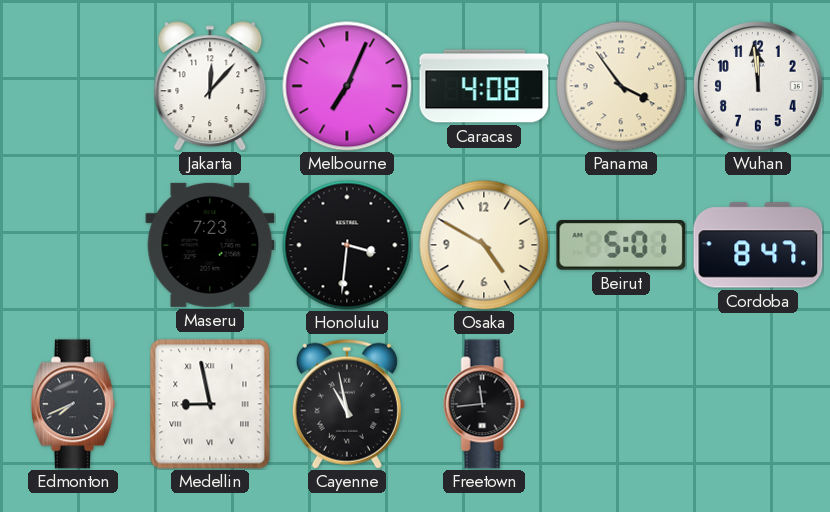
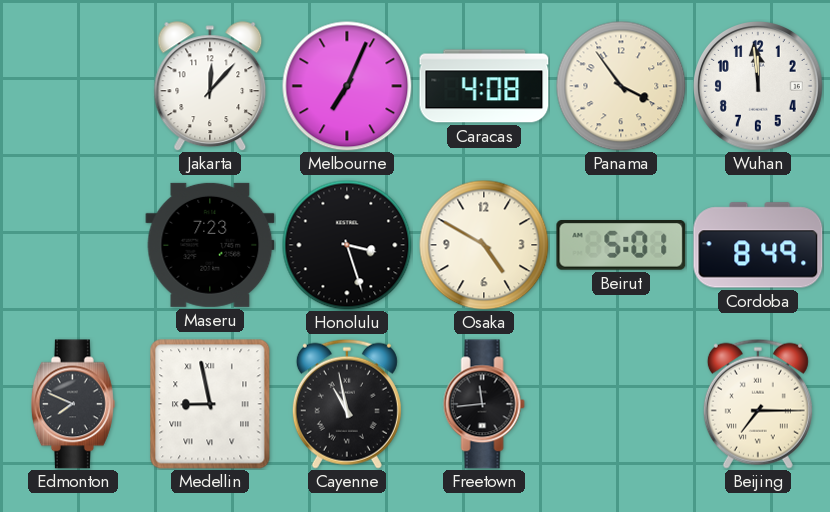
Honolulu: 3:31 -> 3:27
Cordoba: 8:47 -> 8:49
Edmonton: 7:41 -> 7:49
Beijing: none -> 7:15
